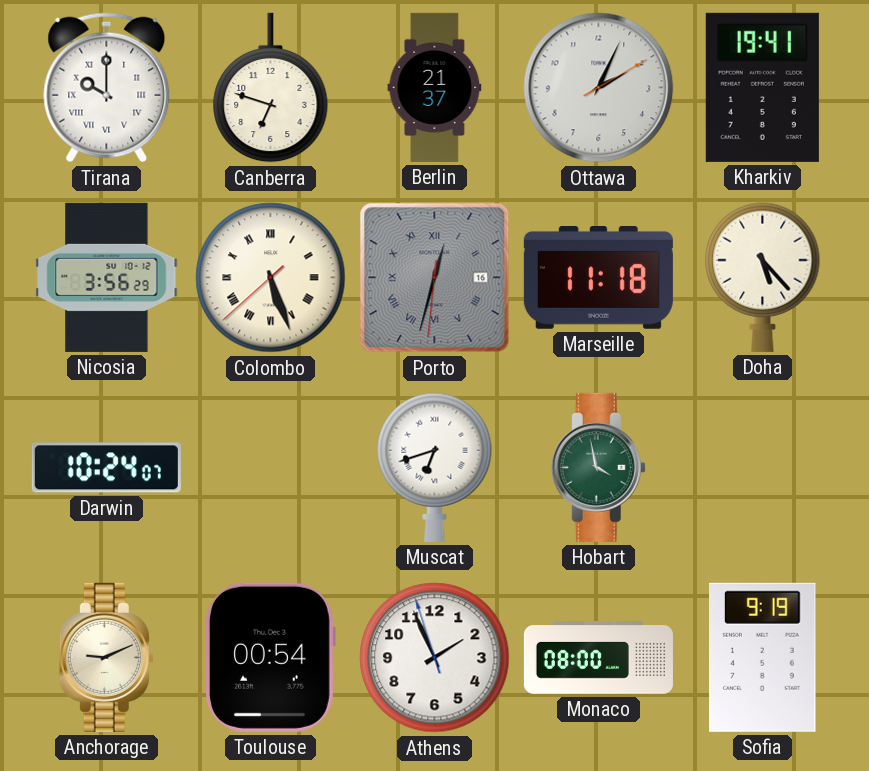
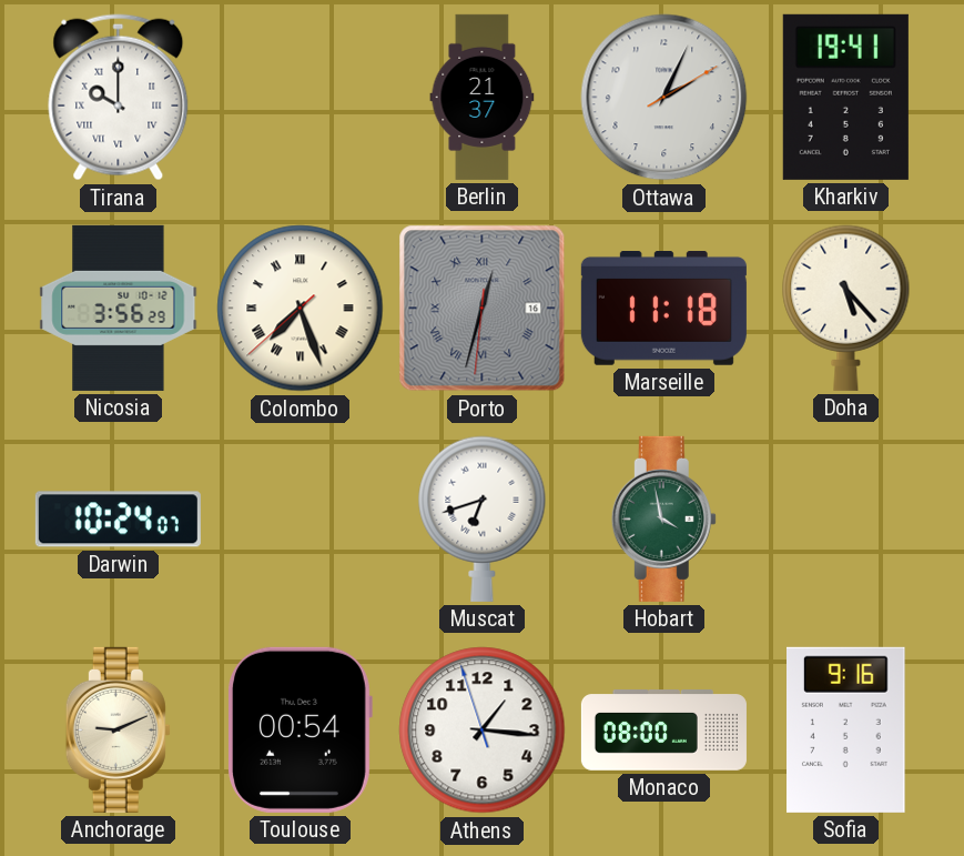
Canberra: 6:48 -> none
Colombo: 5:26 -> 7:26
Athens: 1:55 -> 1:15
Sofia: 9:19 -> 9:16
